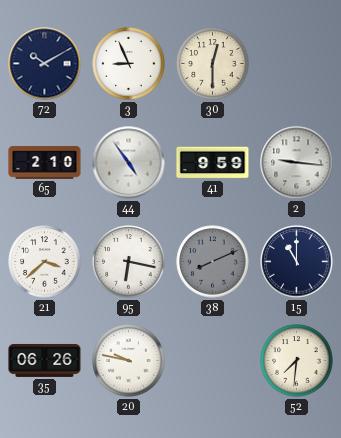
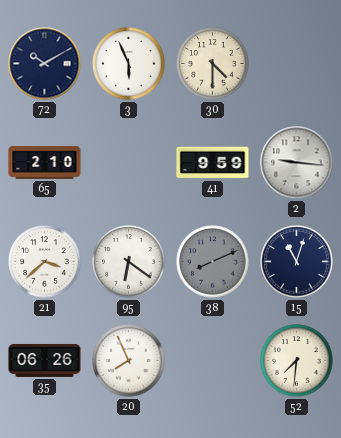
3: 8:56 -> 5:56
30: 12:30 -> 4:30
44: 4:54 -> none
95: 6:17 -> 6:21
15: 11:00 -> 11:03
20: 9:47 -> 7:56
